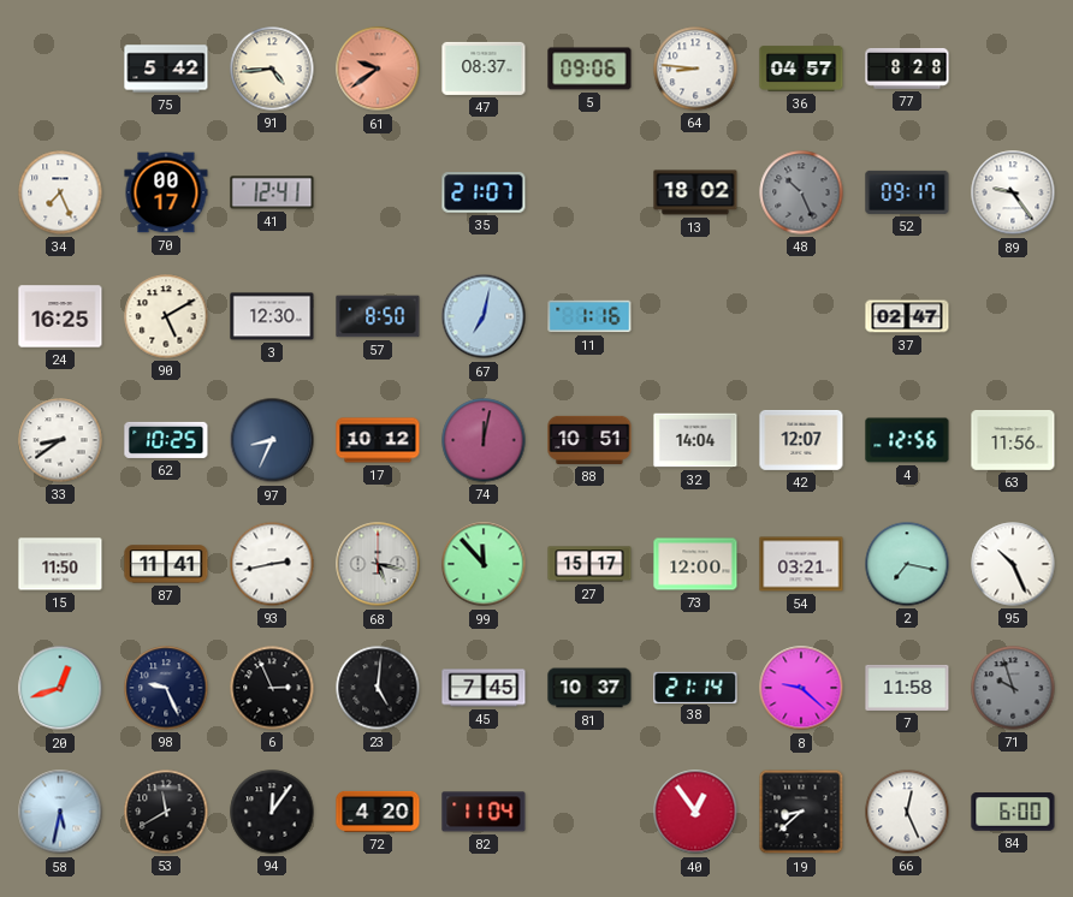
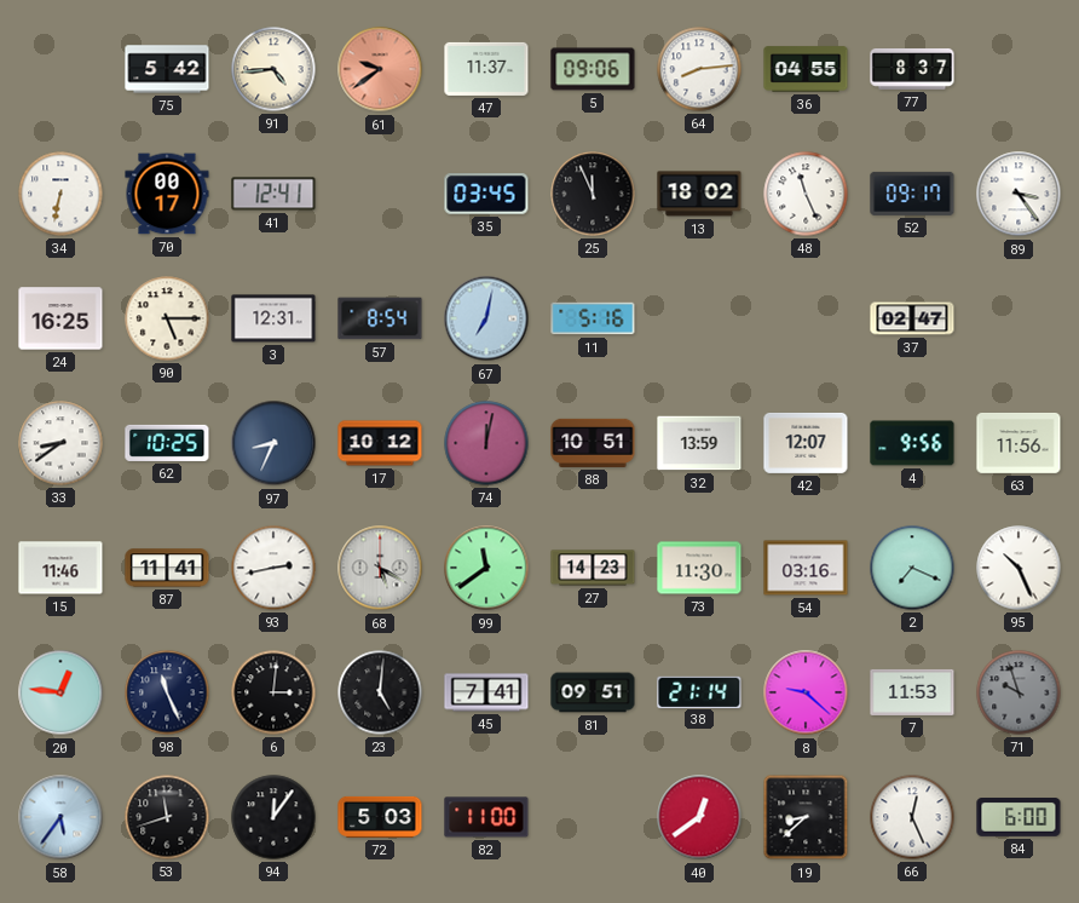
47: 08:37 -> 11:37
64: 8:46 -> 8:14
36: 04:57 -> 04:55
77: 8:28 -> 8:37
34: 7:26 -> 6:32
35: 21:07 -> 03:45
25: none -> 11:56
48: 10:26 -> 11:26
48 dial: grey -> white
89: 9:24 -> 3:24
90: 5:10 -> 5:15
3: 12:30 -> 12:31
57: 8:50 -> 8:54
11: 1:16 -> 5:16
32: 14:04 -> 13:59
4: 12:56 -> 9:56
15: 11:50 -> 11:46
68: 5:17 -> 5:20
99: 11:53 -> 11:39
27: 15:17 -> 14:23
73: 12:00 -> 11:30
54: 03:21 -> 03:16
2: 7:17 -> 7:19
20: 12:42 -> 12:46
98: 9:26 -> 11:26
6: 2:56 -> 3:01
45: 7:45 -> 7:41
81: 10:37 -> 09:51
7: 11:58 -> 11:53
58: 5:32 -> 5:36
53: 11:40 -> 11:42
72: 4:20 -> 5:03
82: 11:04 -> 11:00
40: 12:54 -> 12:39
